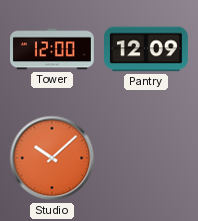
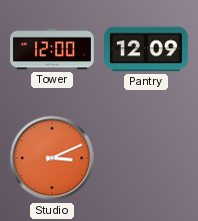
Studio: 10:08 -> 3:11
